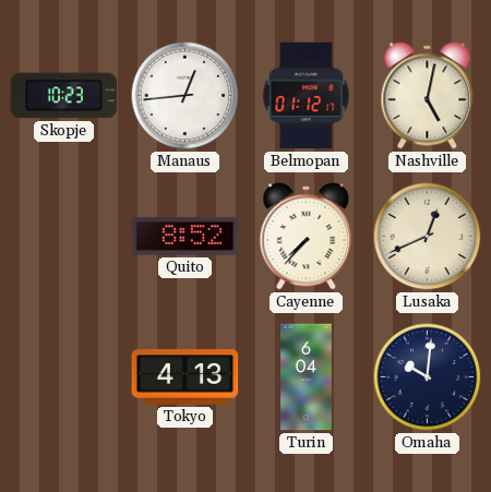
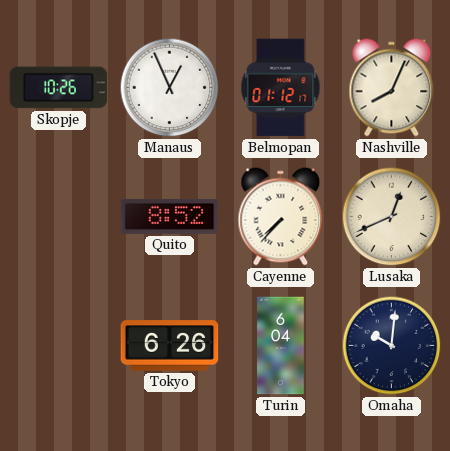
Skopje: 10:23 -> 10:26
Manaus: 12:44 -> 12:56
Nashville: 5:02 -> 8:04
Tokyo: 4:13 -> 6:26
